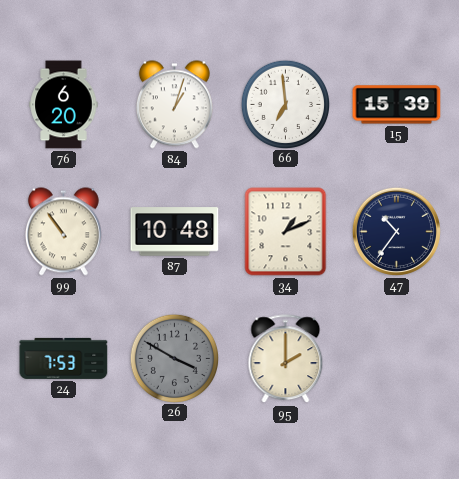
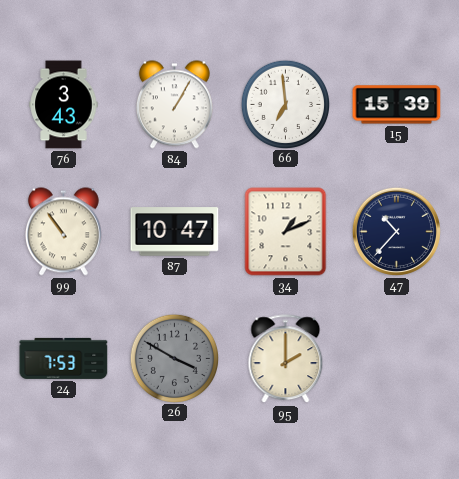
76: 6:20 -> 3:43
84: 1:03 -> 1:05
87: 10:48 -> 10:47
47: 10:36 -> 10:37
